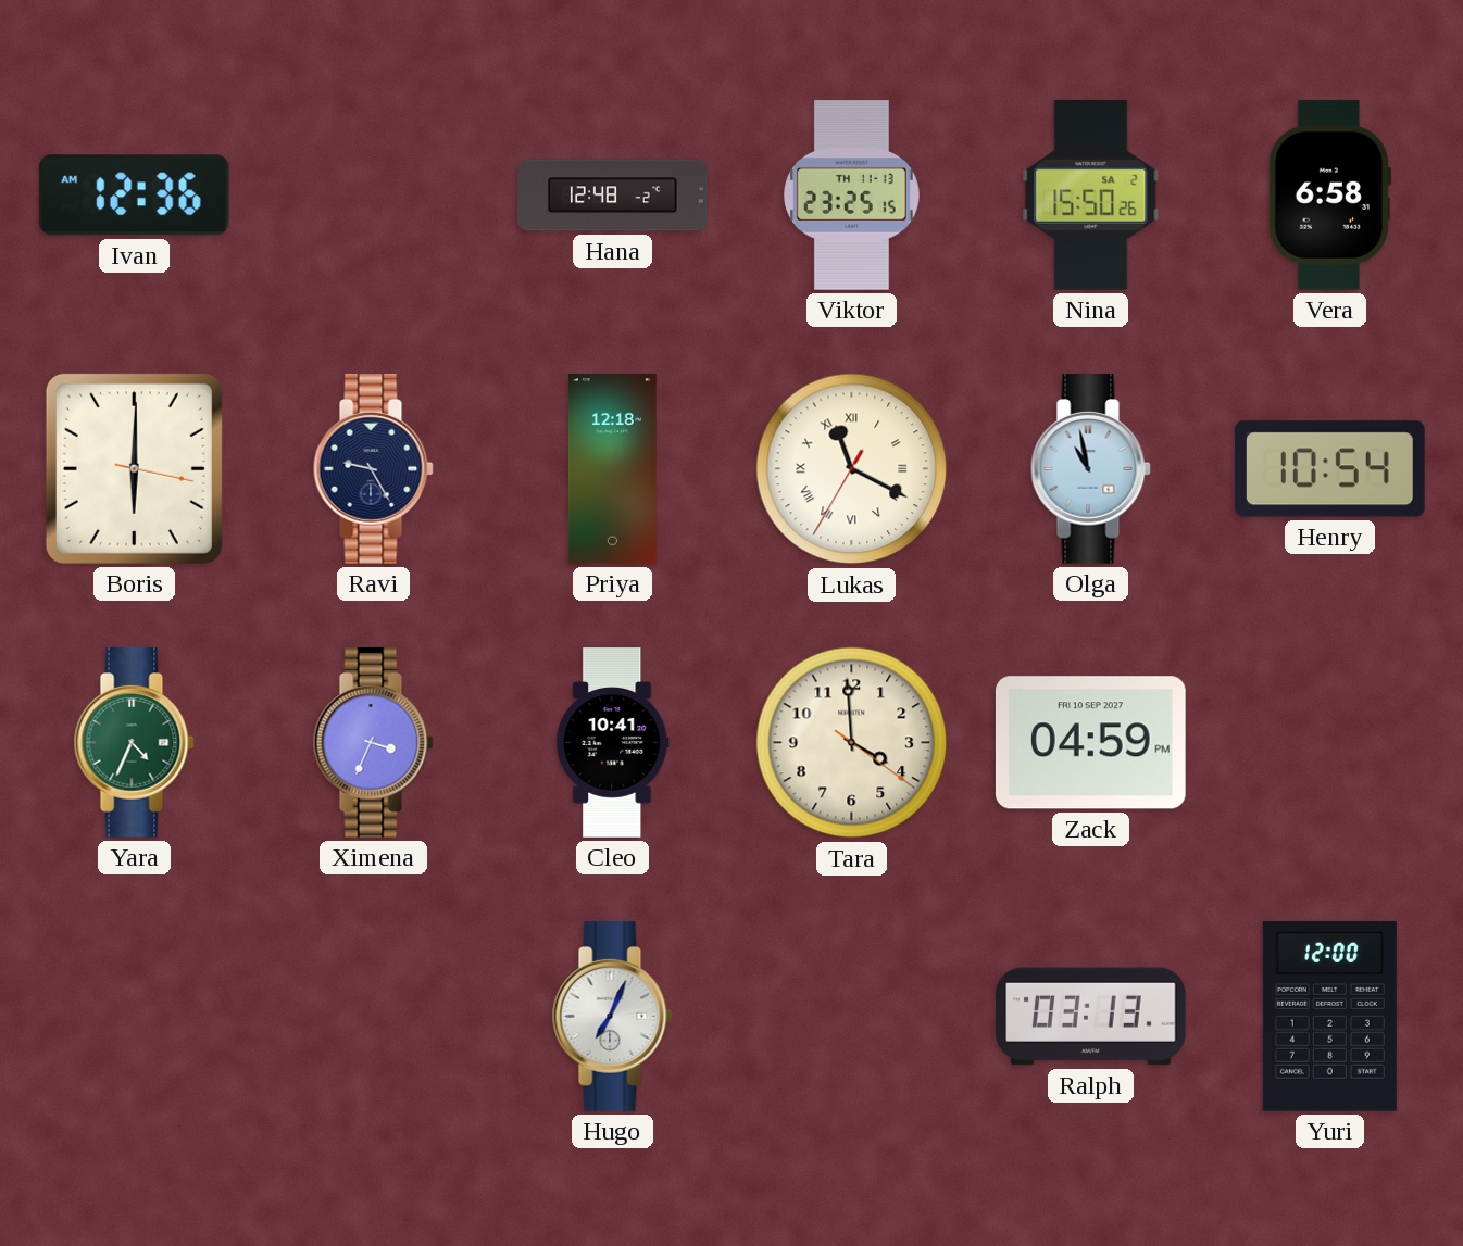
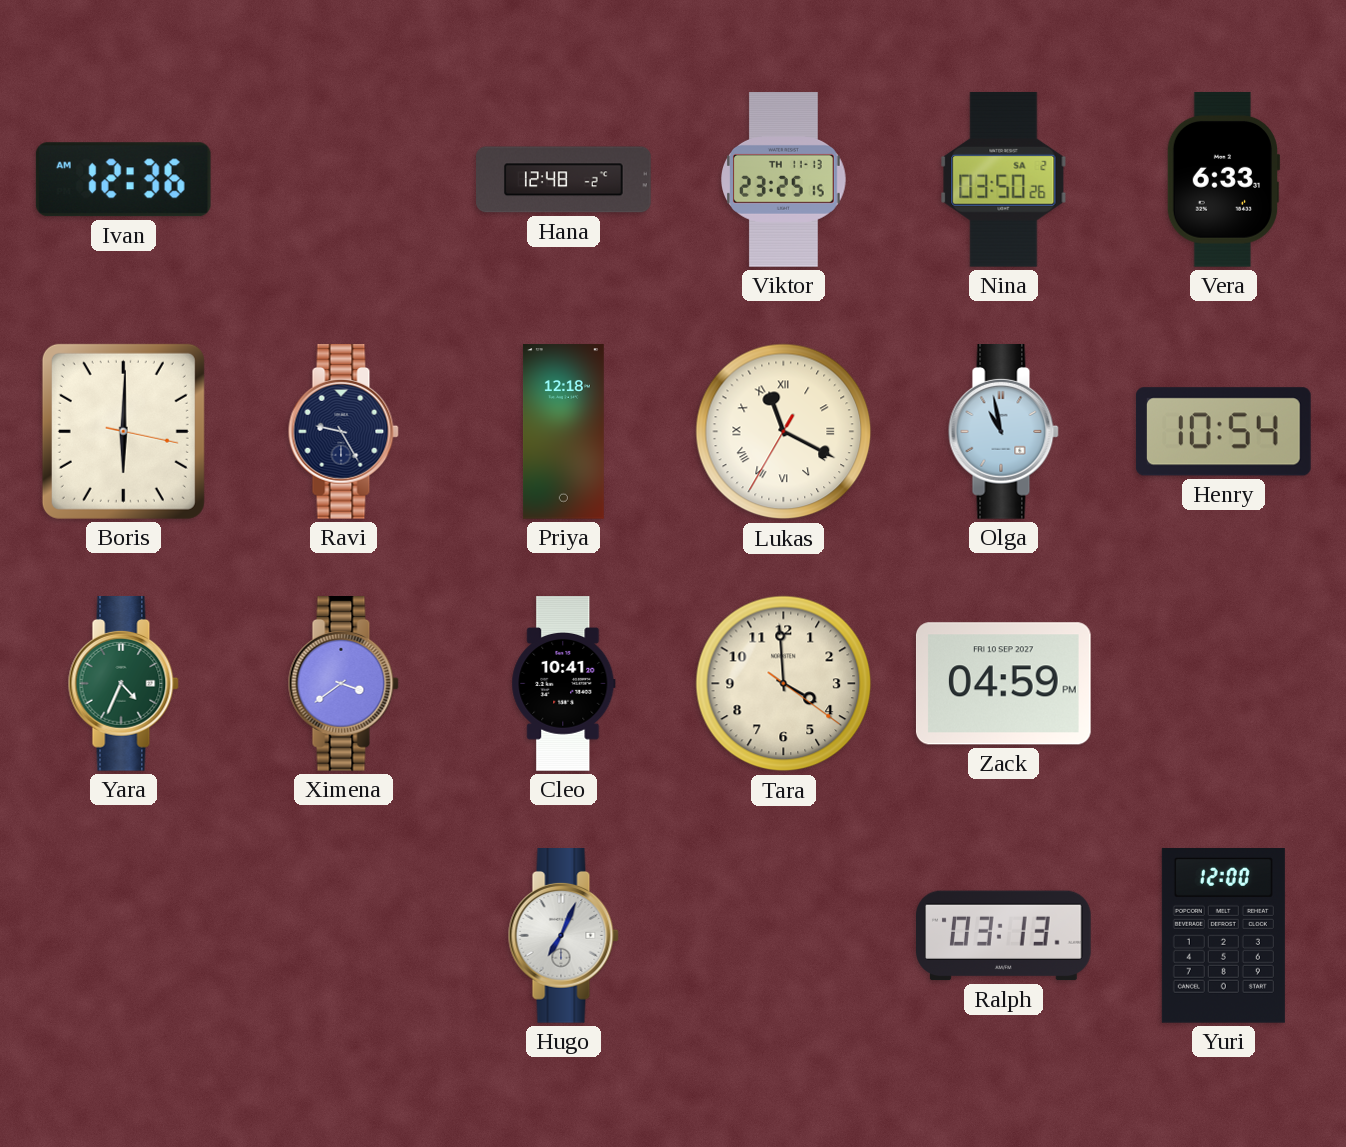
Nina: 15:50 -> 03:50
Vera: 6:58 -> 6:33
Ximena: 3:34 -> 3:39
